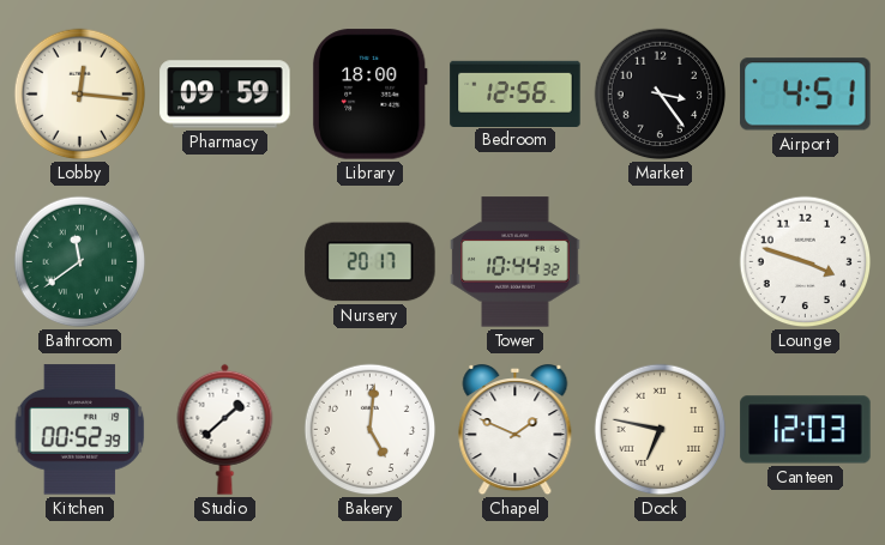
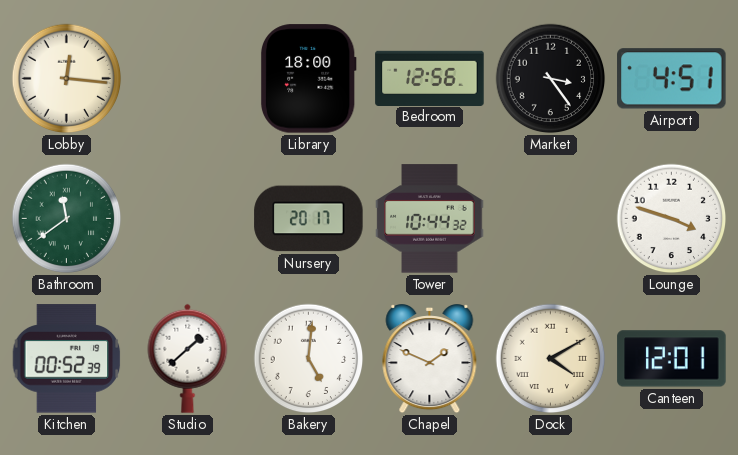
Pharmacy: 09:59 -> none
Dock: 6:47 -> 4:10
Canteen: 12:03 -> 12:01
